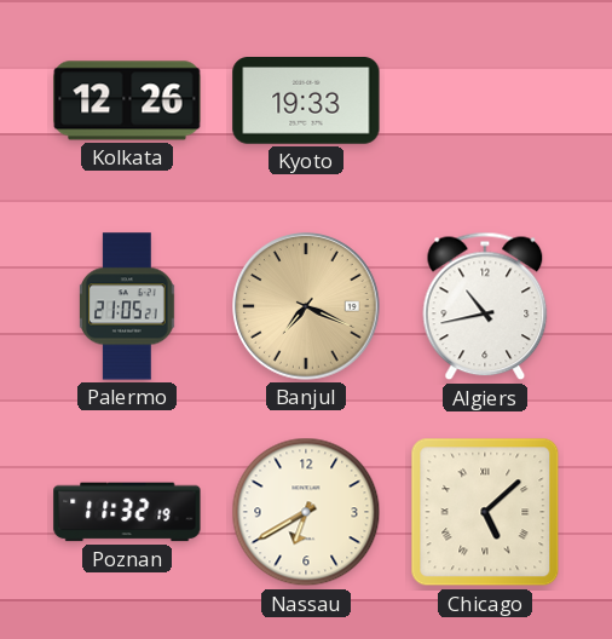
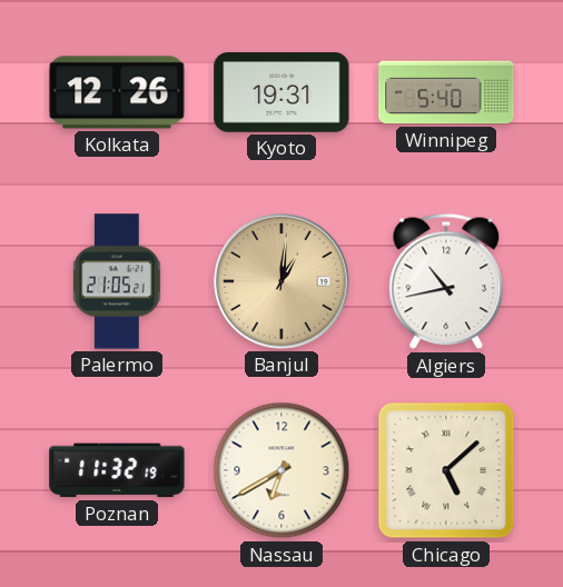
Kyoto: 19:33 -> 19:31
Winnipeg: none -> 5:40
Banjul: 7:19 -> 1:01
